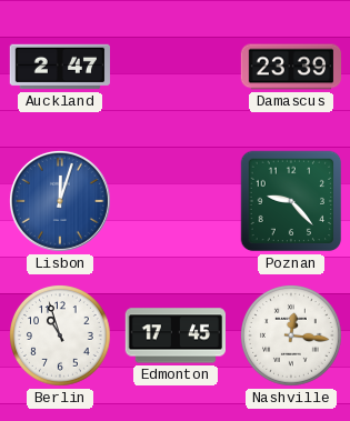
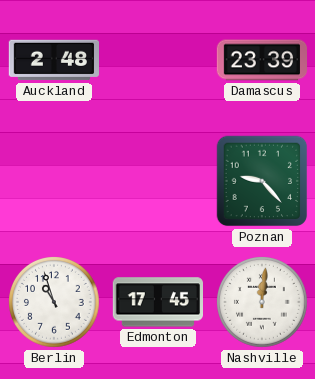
Auckland: 2:47 -> 2:48
Lisbon: 12:03 -> none
Nashville: 12:16 -> 12:01
